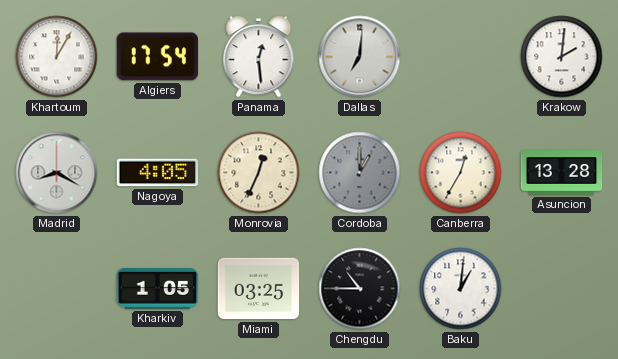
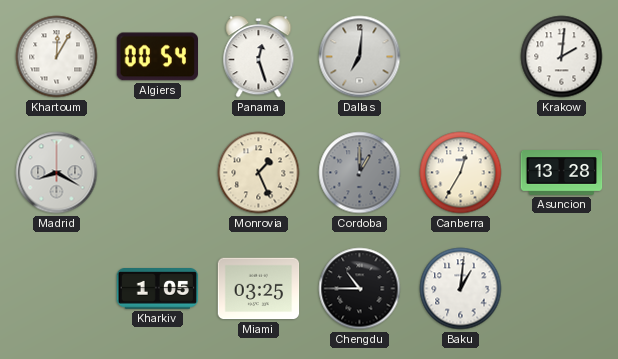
Algiers: 17:54 -> 00:54
Panama: 12:29 -> 12:27
Nagoya: 4:05 -> none
Monrovia: 12:34 -> 1:26
